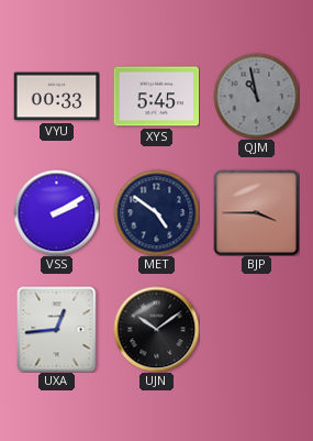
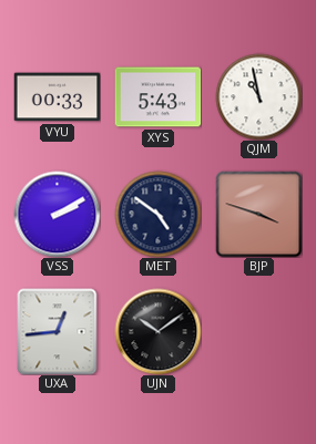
XYS: 5:45 -> 5:43
QJM dial: grey -> white
BJP: 3:45 -> 3:48
